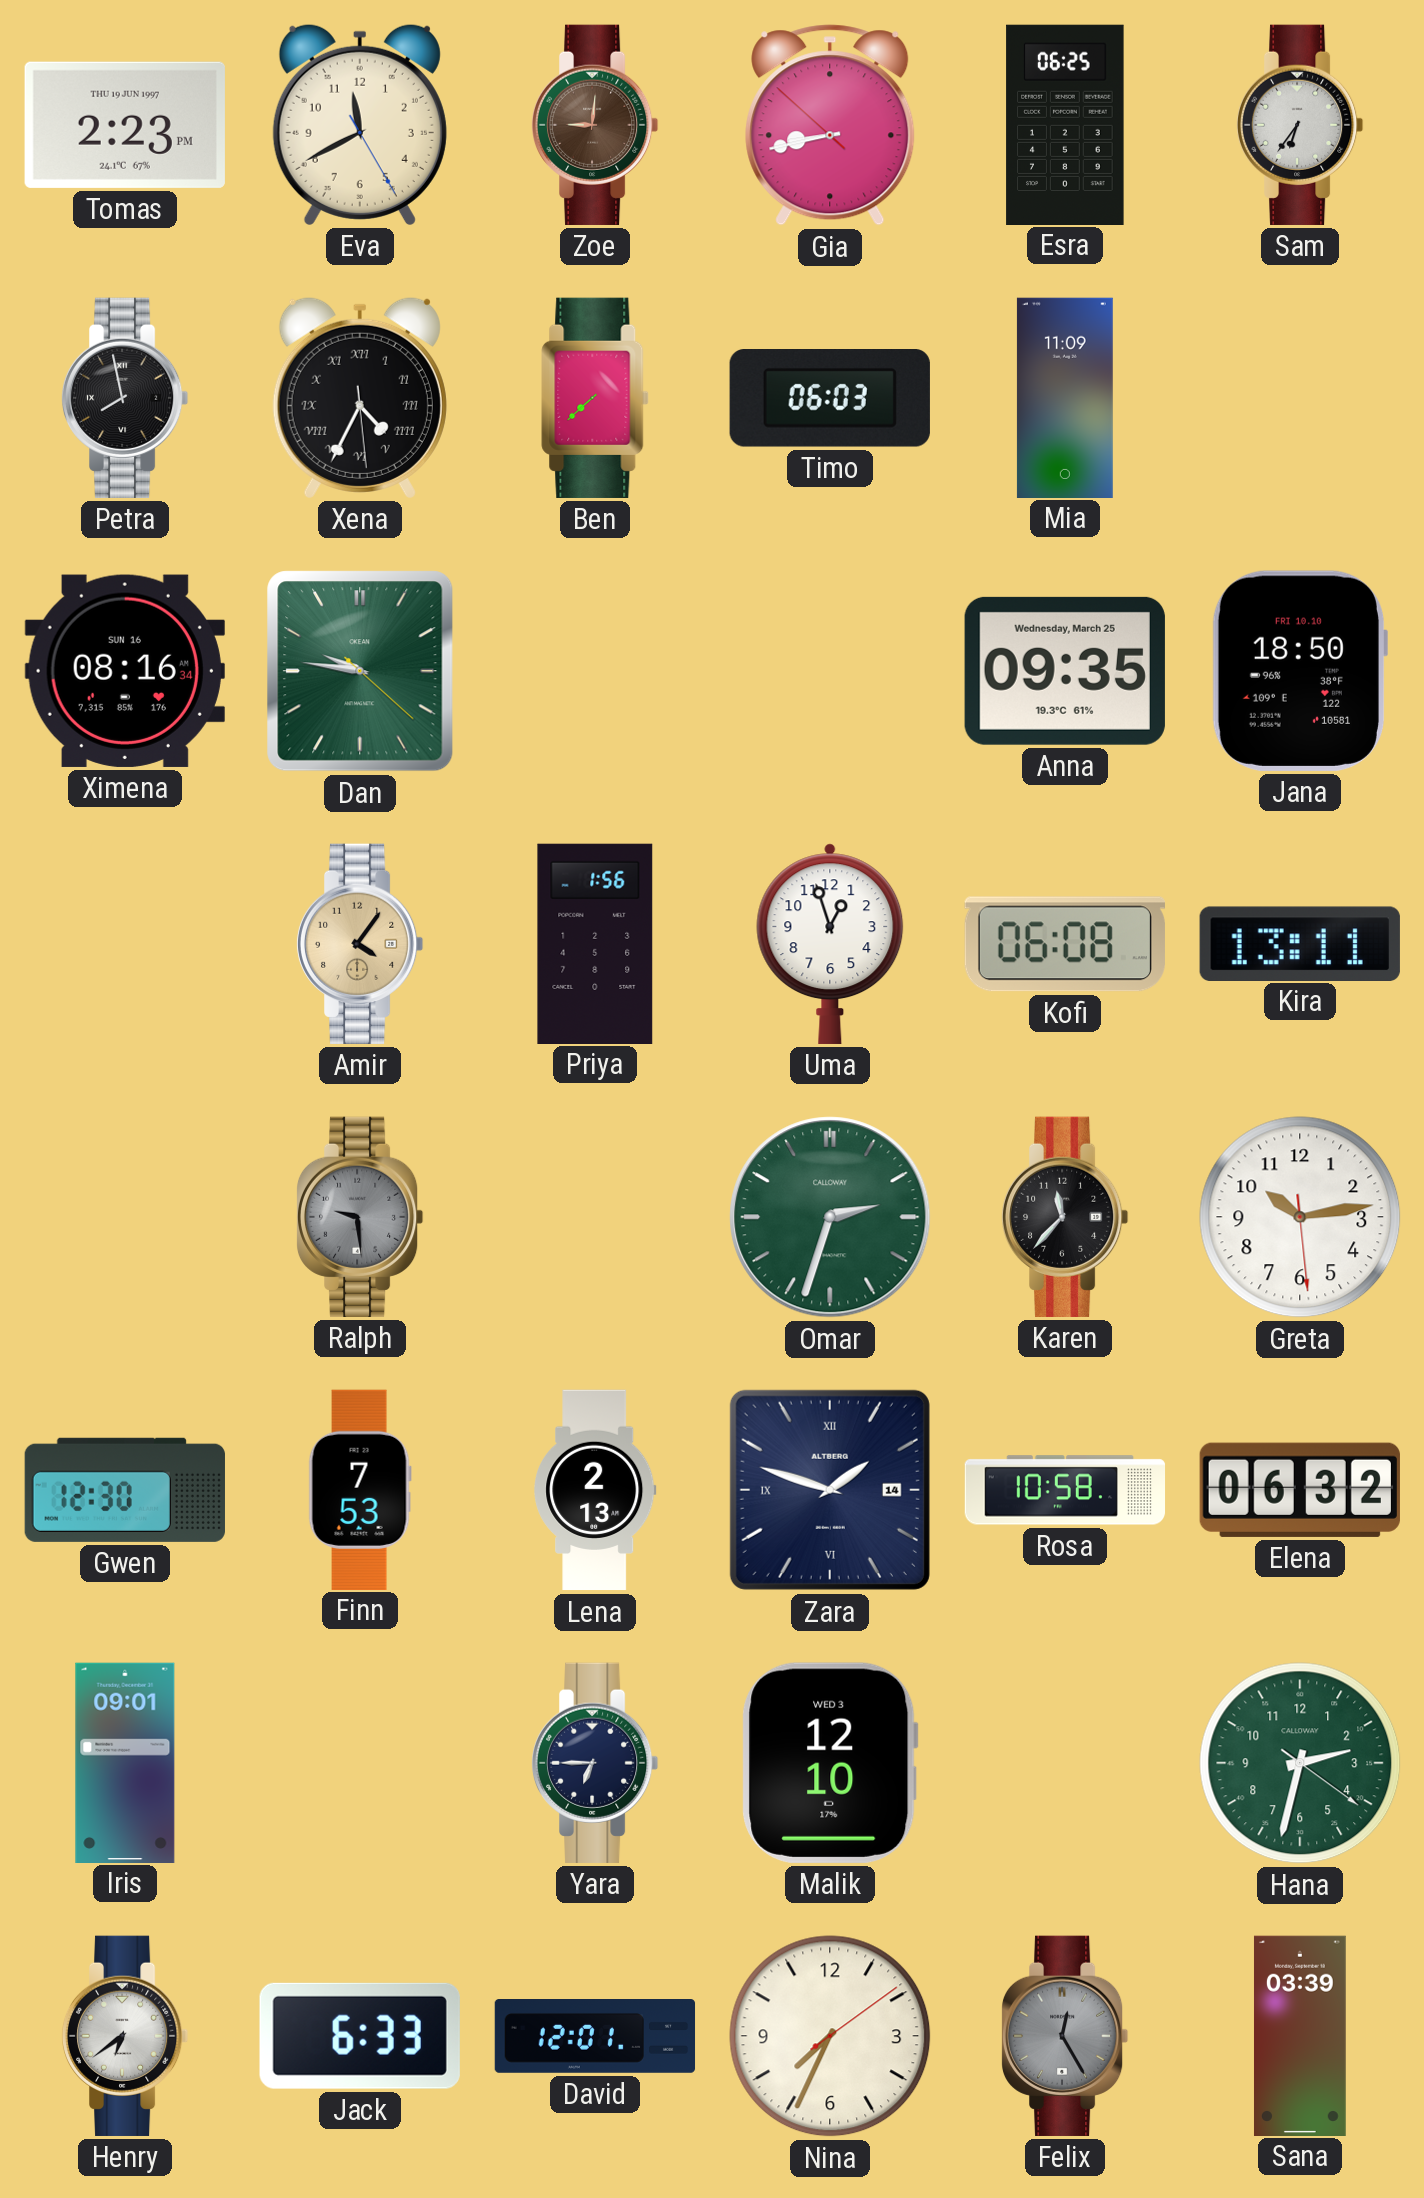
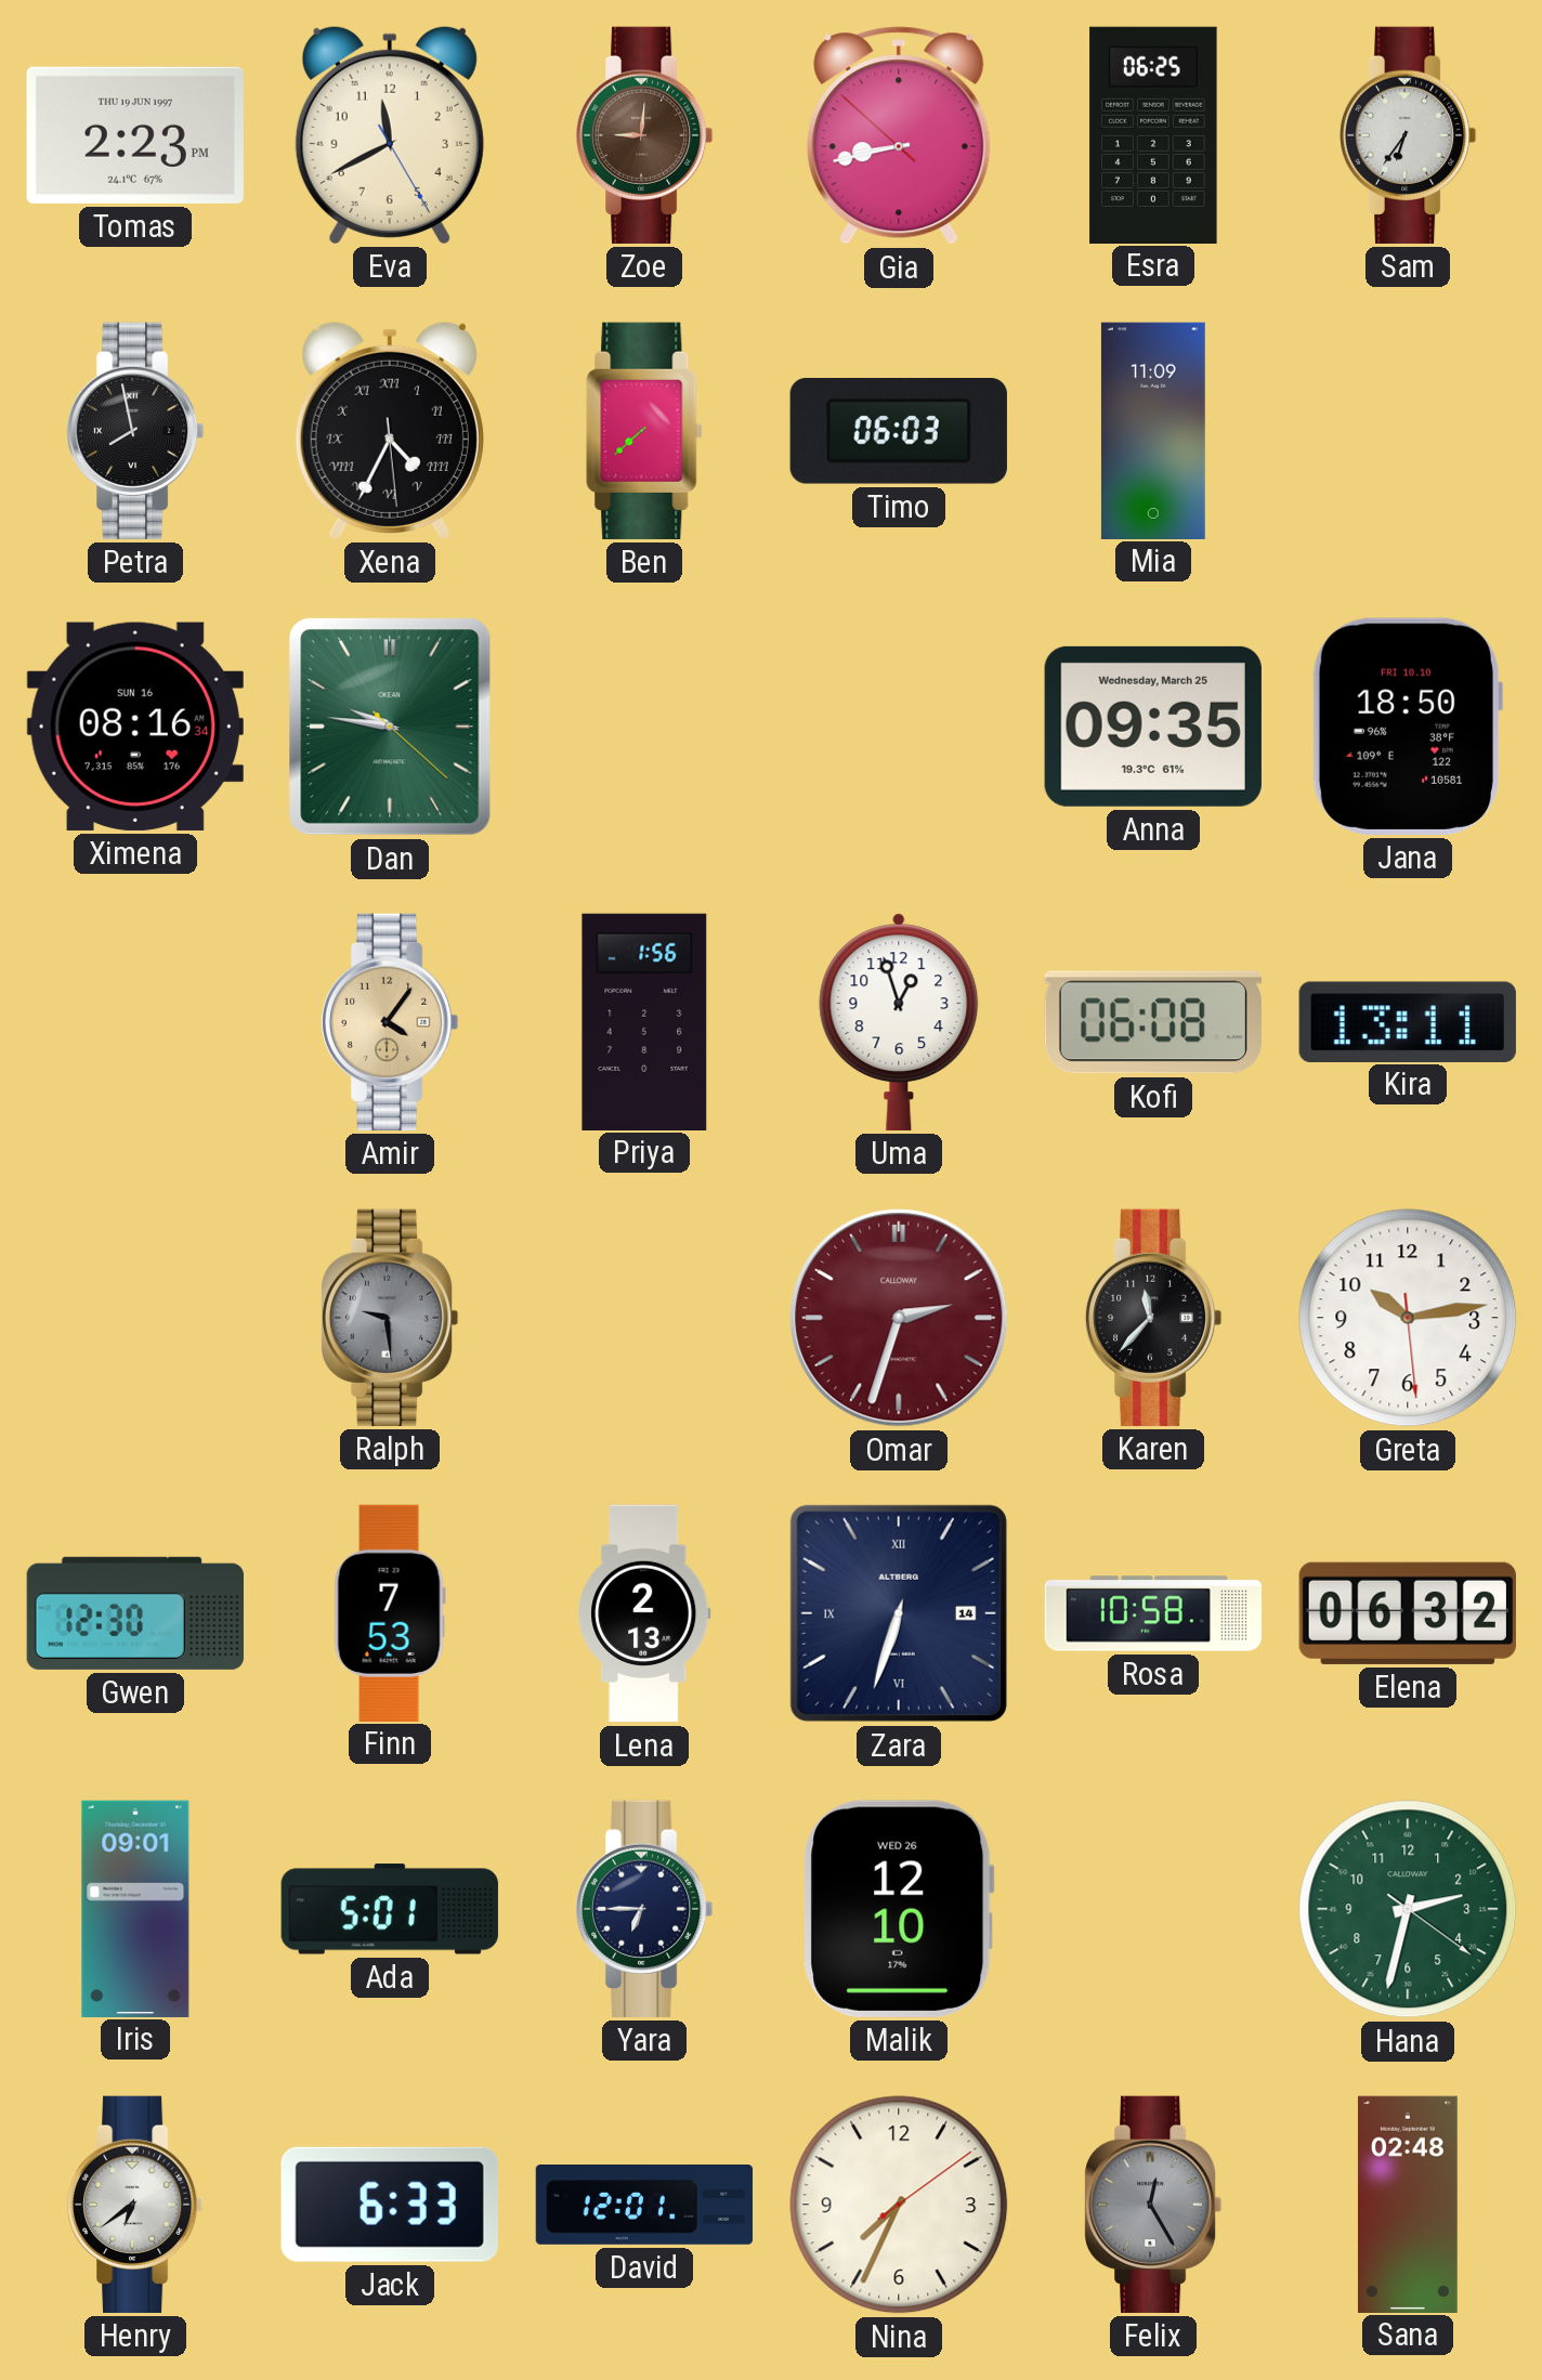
Omar dial: green -> burgundy
Zara: 1:48 -> 6:33
Ada: none -> 5:01
Malik date: WED 3 -> WED 26
Sana: 03:39 -> 02:48
